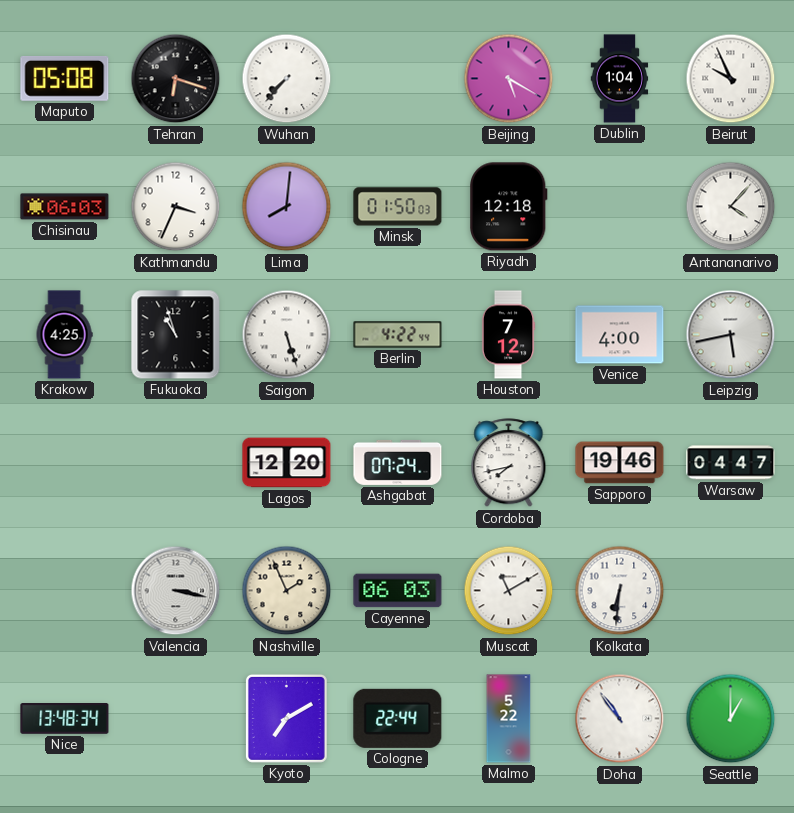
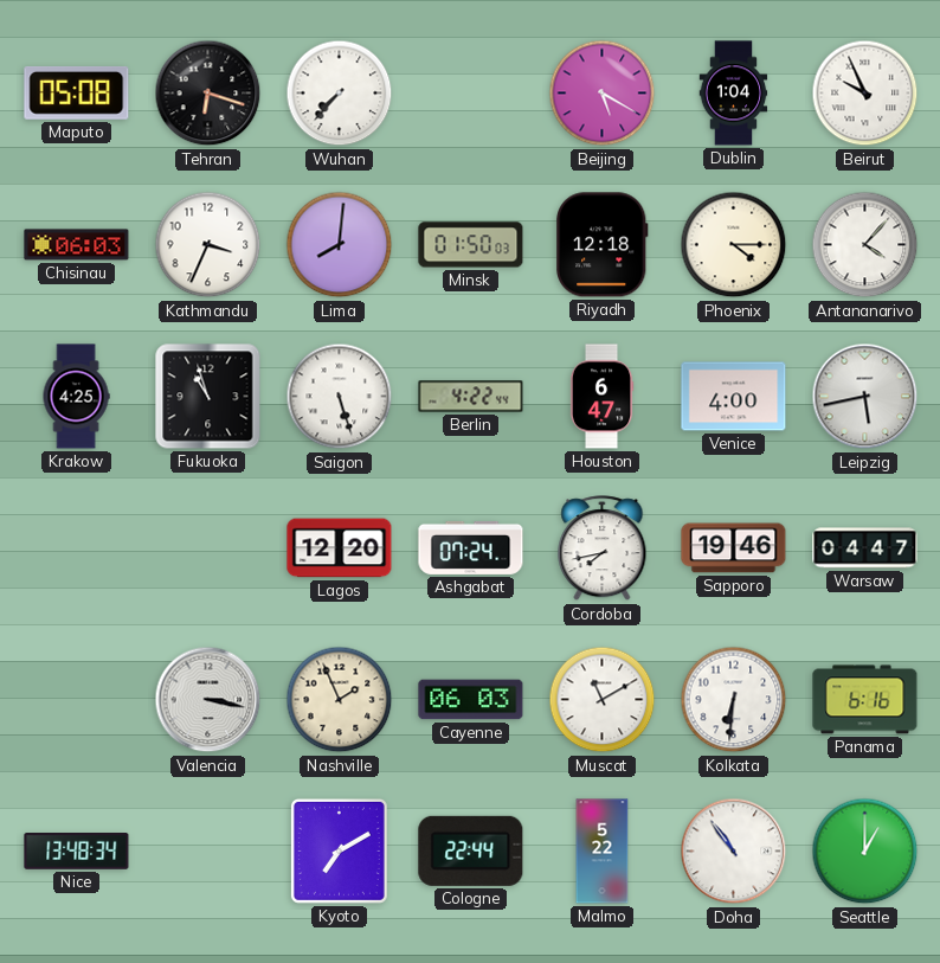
Phoenix: none -> 4:15
Houston: 7:12 -> 6:47
Panama: none -> 6:16
